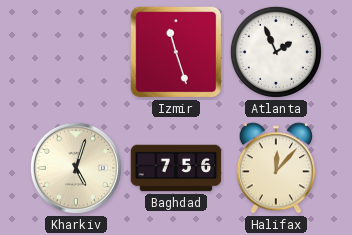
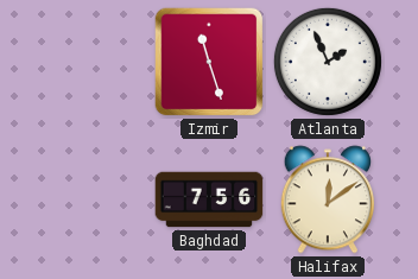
Kharkiv: 5:03 -> none
Halifax: 12:07 -> 12:09
